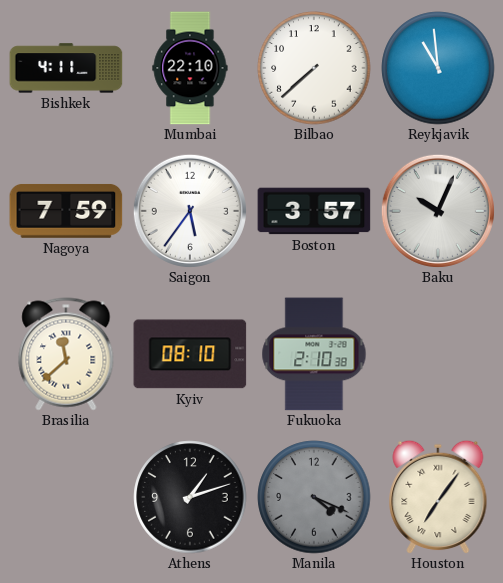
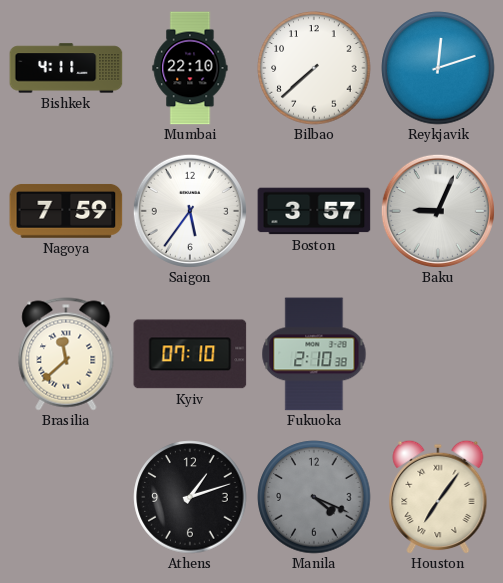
Reykjavik: 10:59 -> 12:12
Baku: 10:04 -> 9:04
Kyiv: 08:10 -> 07:10
